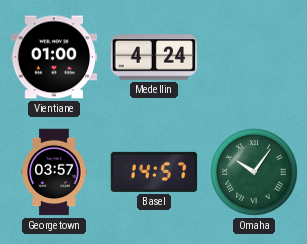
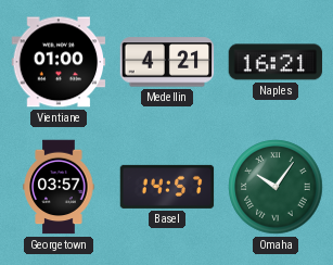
Medellin: 4:24 -> 4:21
Naples: none -> 16:21
